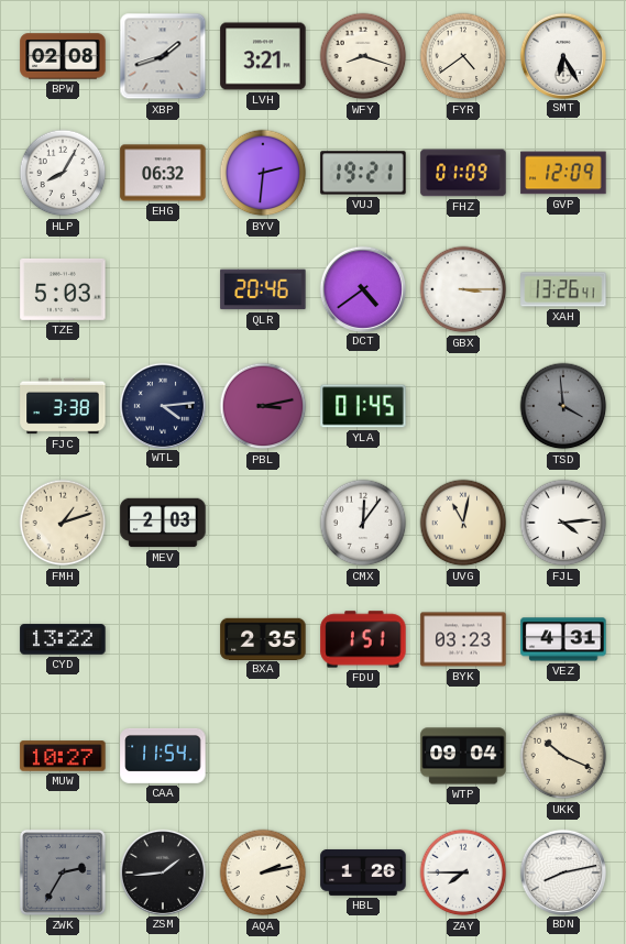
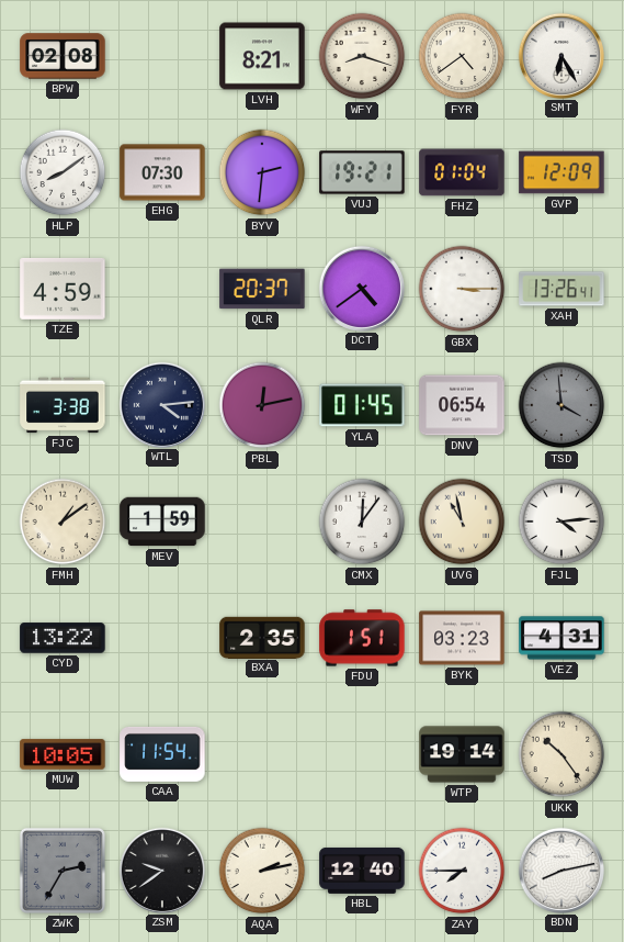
XBP: 1:42 -> none
LVH: 3:21 -> 8:21
HLP: 8:05 -> 8:09
EHG: 06:32 -> 07:30
FHZ: 01:09 -> 01:04
TZE: 5:03 -> 4:59
QLR: 20:46 -> 20:37
PBL: 3:13 -> 12:13
DNV: none -> 06:54
FMH: 1:12 -> 1:09
MEV: 2:03 -> 1:59
UVG: 11:02 -> 10:58
MUW: 10:27 -> 10:05
WTP: 09:04 -> 19:14
UKK: 10:19 -> 10:24
ZSM: 1:44 -> 9:39
HBL: 1:26 -> 12:40
